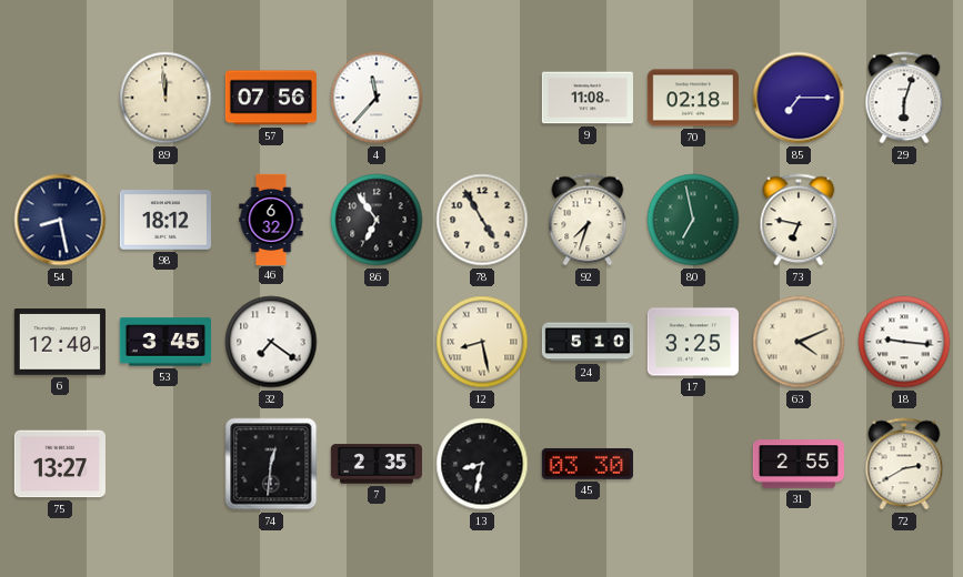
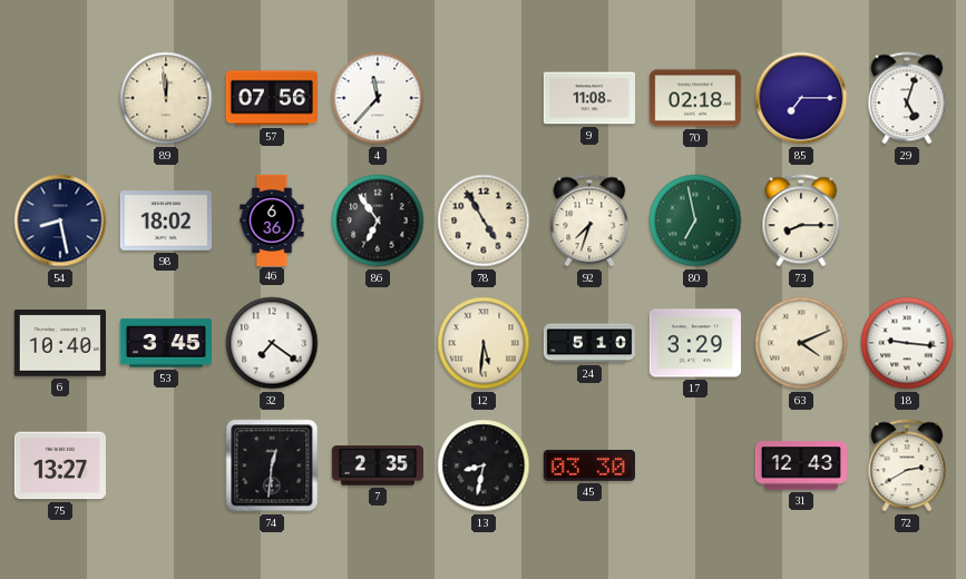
29: 6:03 -> 5:03
98: 18:12 -> 18:02
46: 6:32 -> 6:36
73: 6:47 -> 8:15
6: 12:40 -> 10:40
12: 8:28 -> 5:31
17: 3:25 -> 3:29
31: 2:55 -> 12:43
